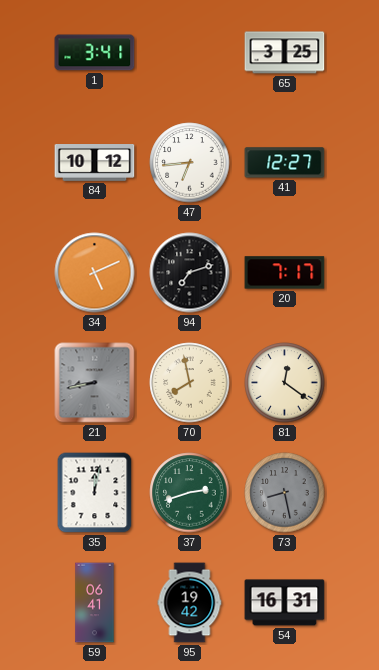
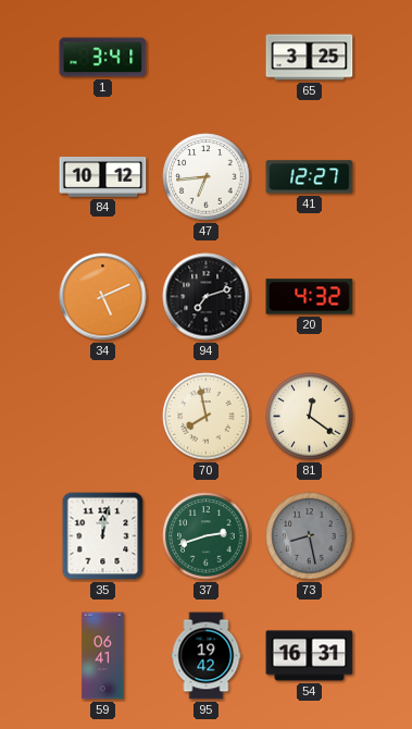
20: 7:17 -> 4:32
21: 8:43 -> none
